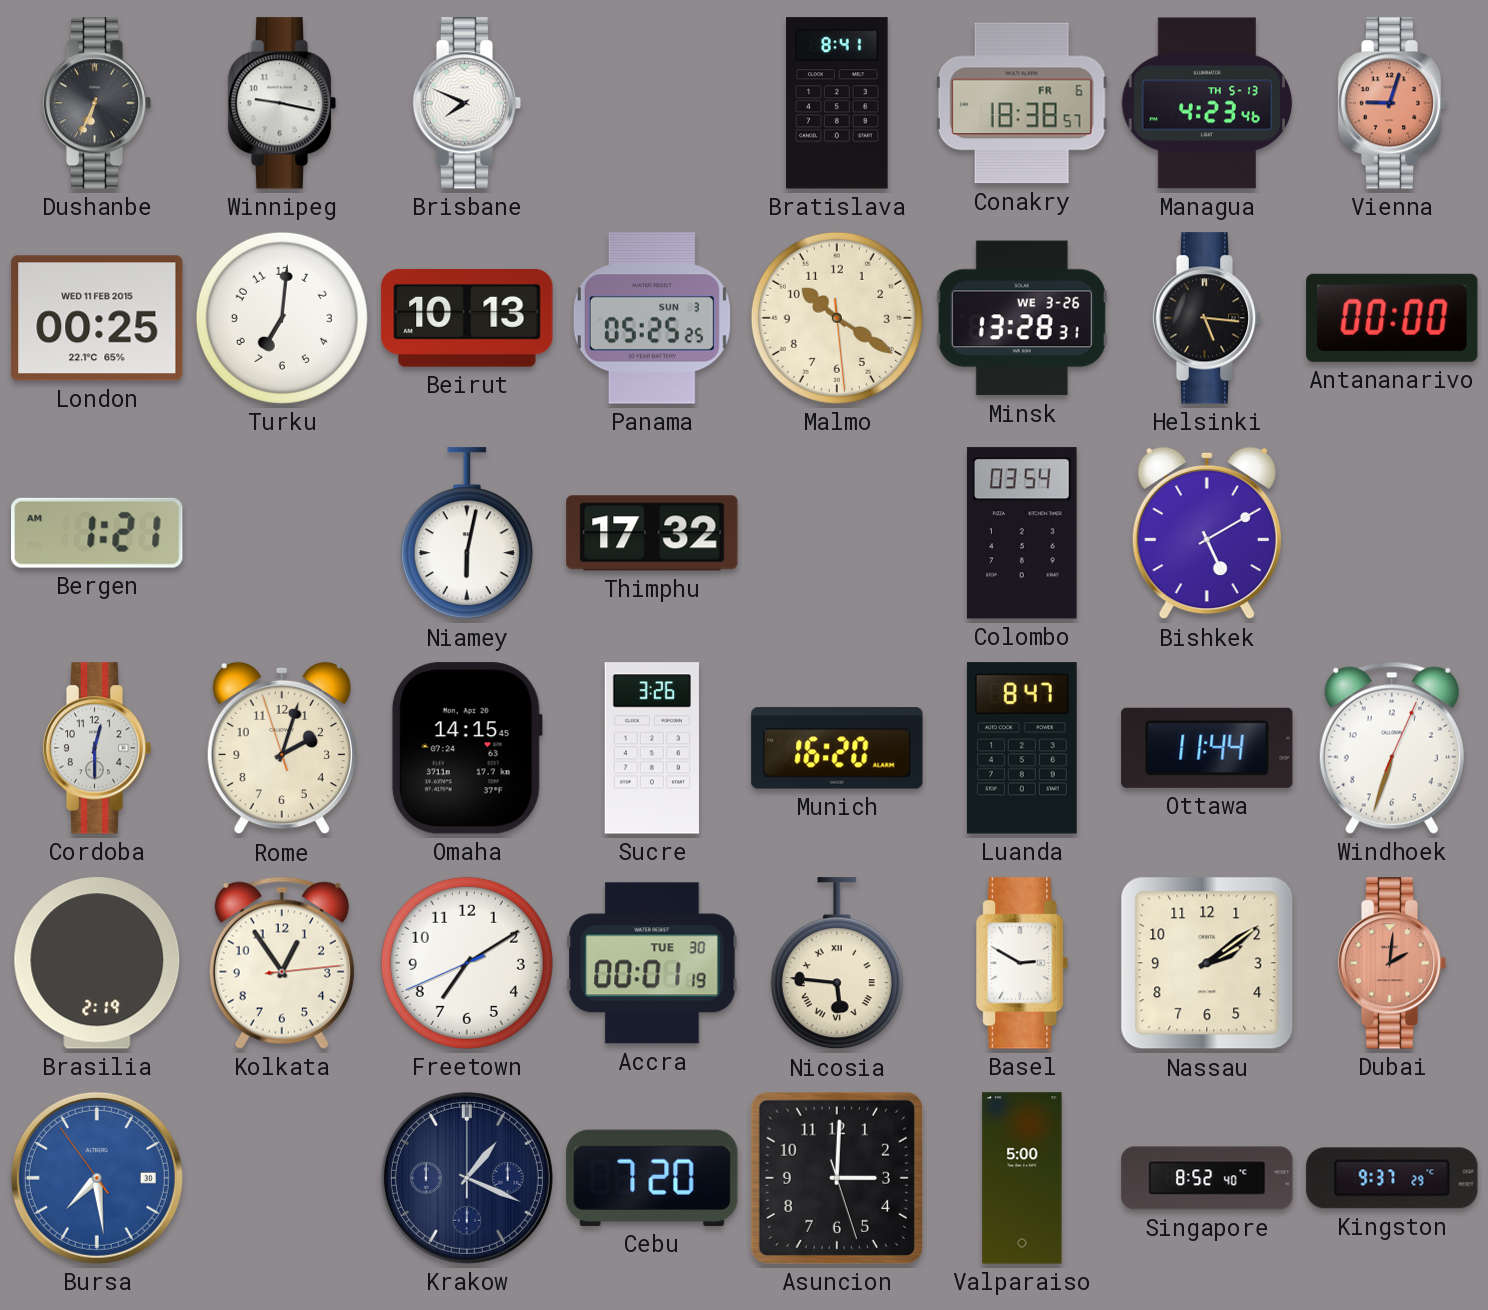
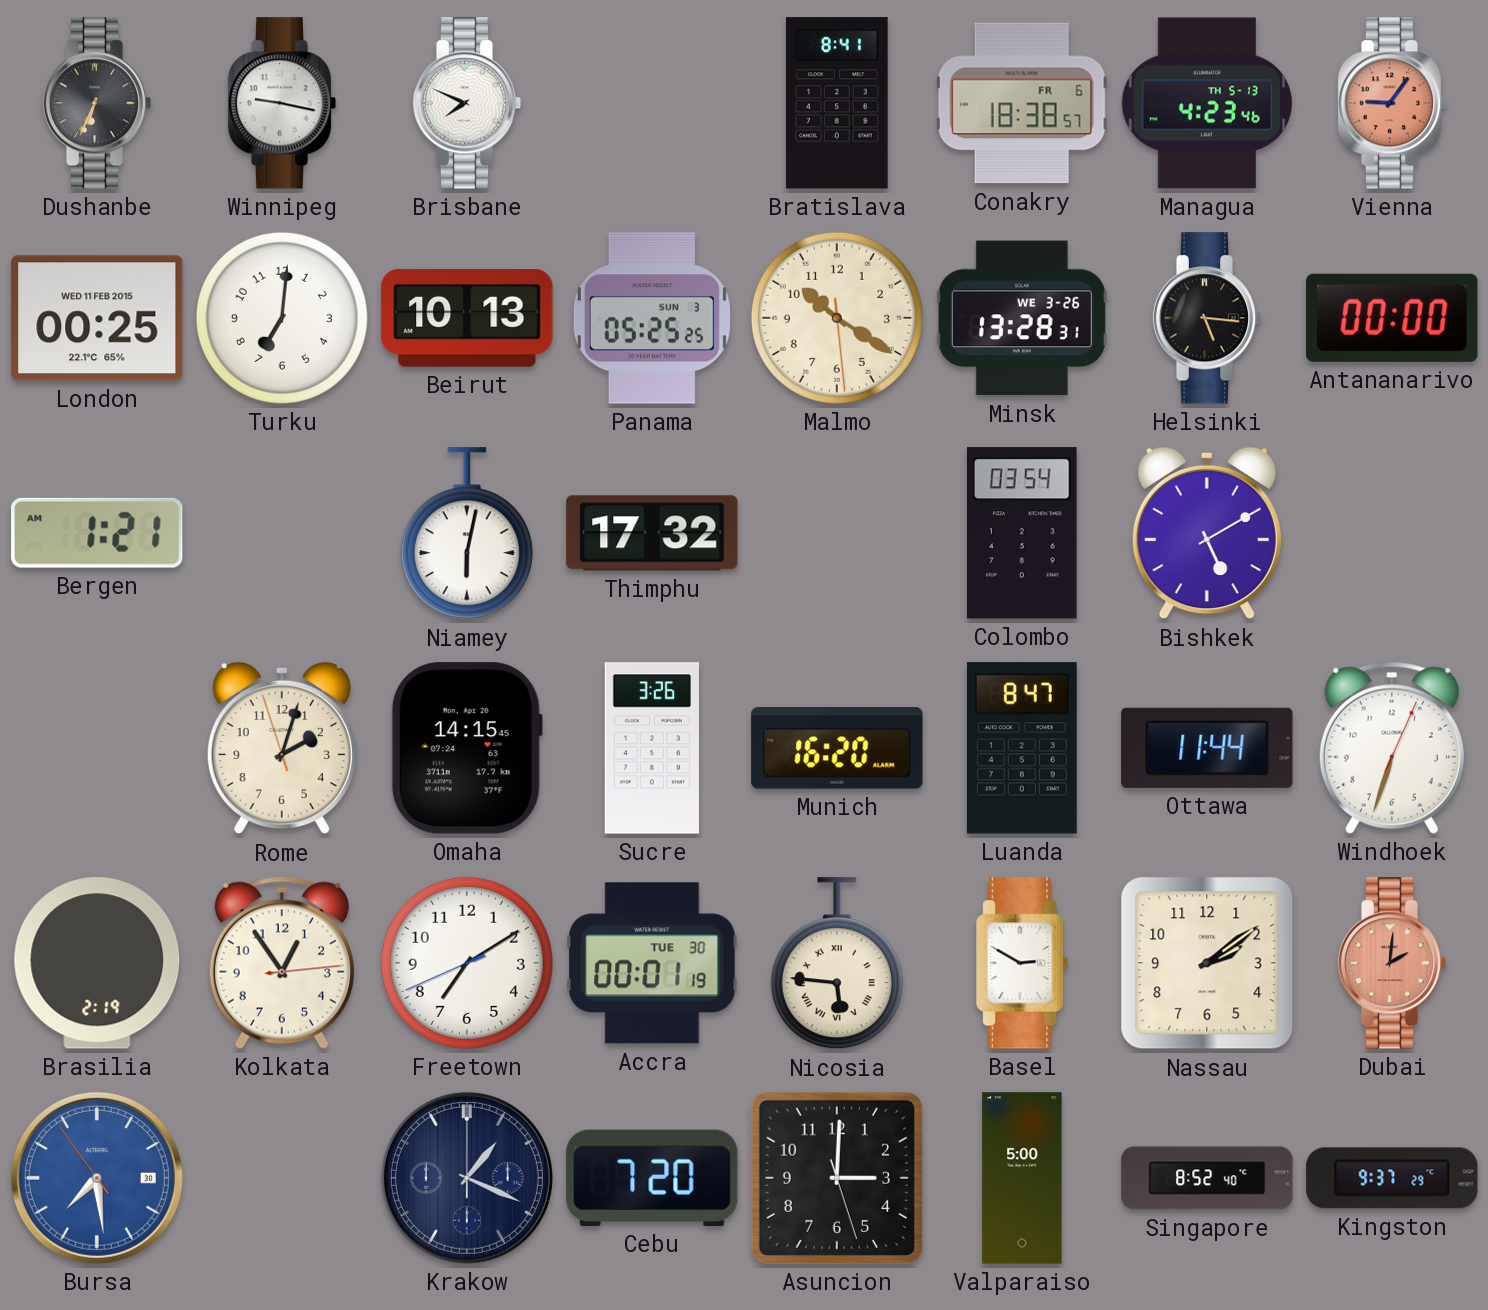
Vienna: 9:03 -> 9:06
Cordoba: 12:30 -> none
